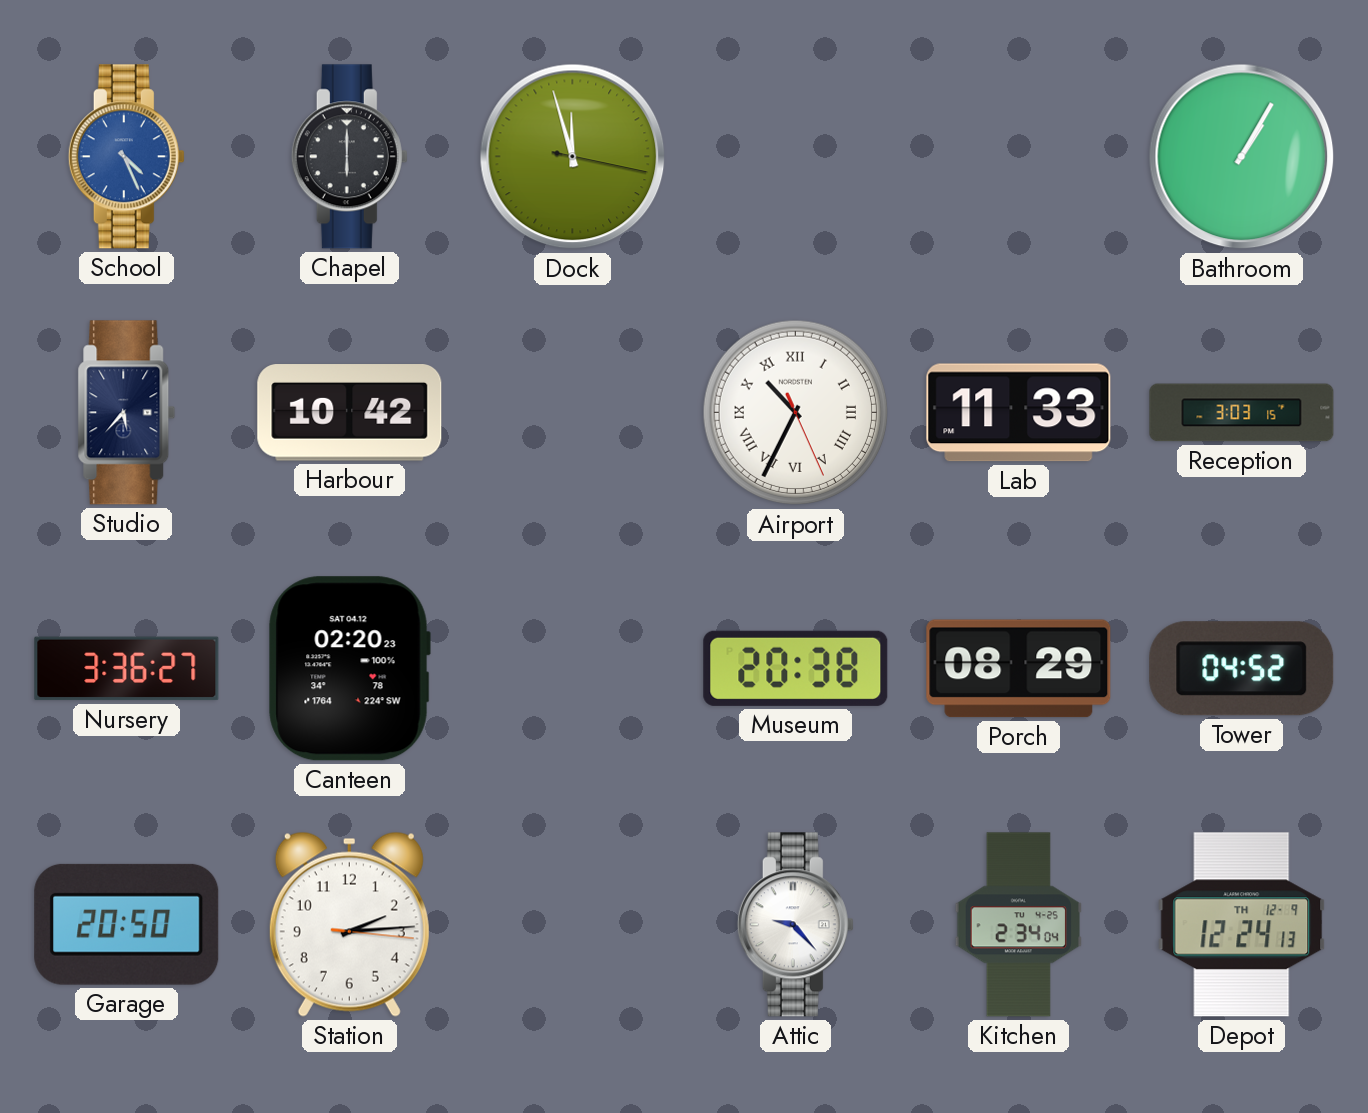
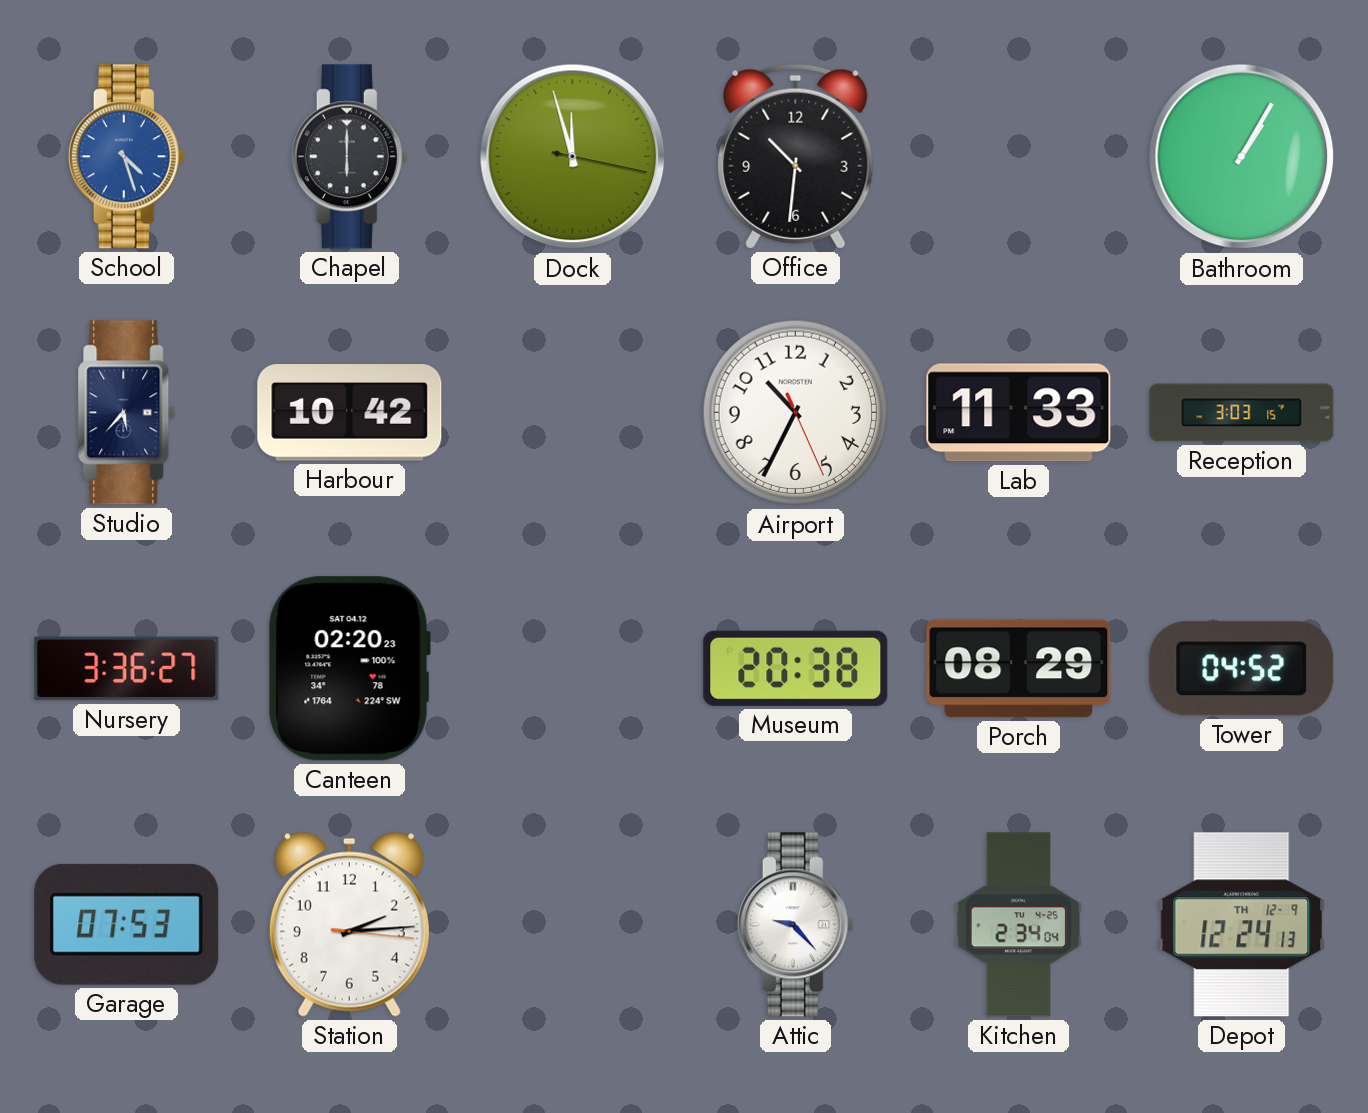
School: 4:26 -> 4:27
Office: none -> 10:31
Airport numerals: Roman -> Arabic
Garage: 20:50 -> 07:53
